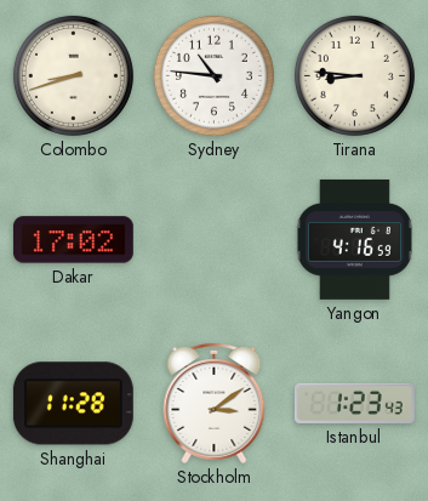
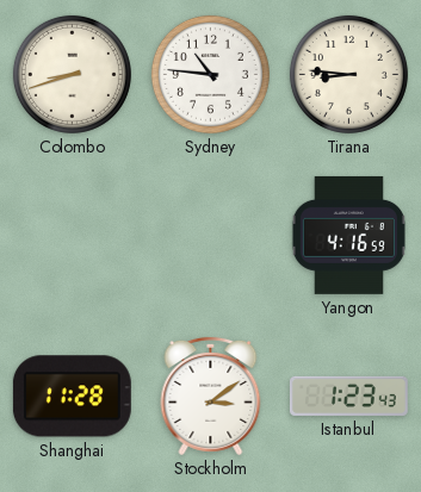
Dakar: 17:02 -> none
